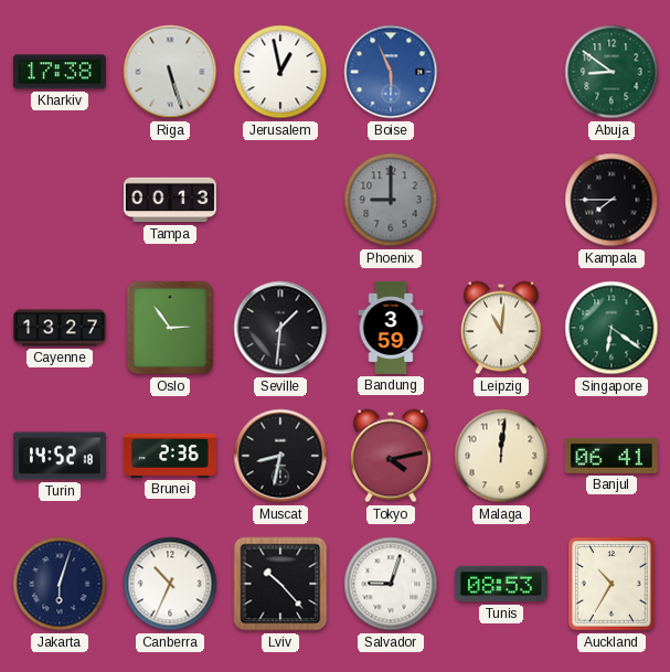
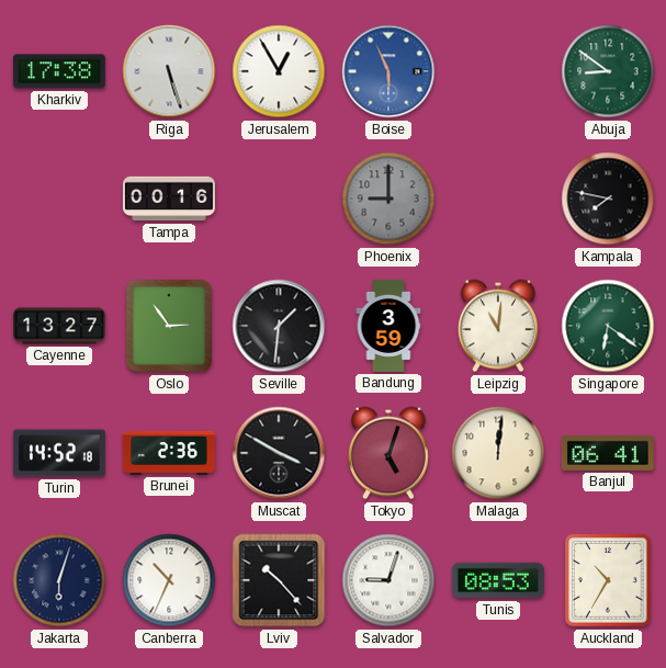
Jerusalem: 12:58 -> 12:55
Tampa: 00:13 -> 00:16
Kampala: 7:45 -> 7:47
Muscat: 8:32 -> 3:50
Tokyo: 4:13 -> 5:03
